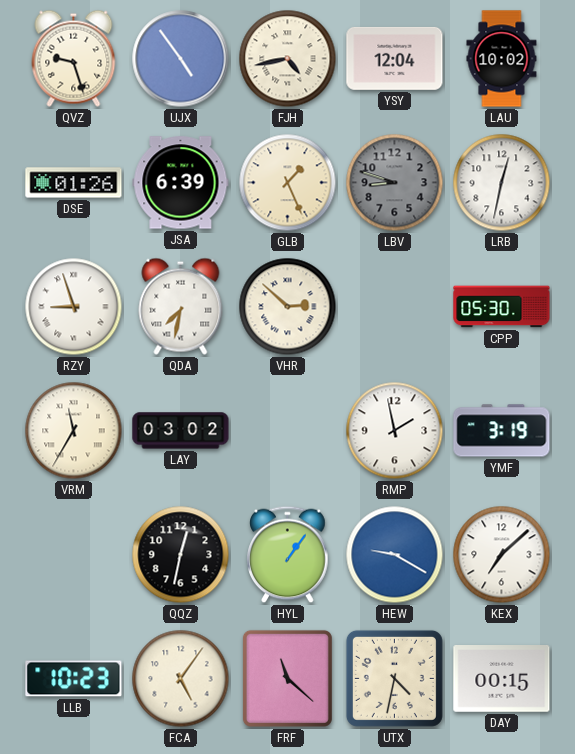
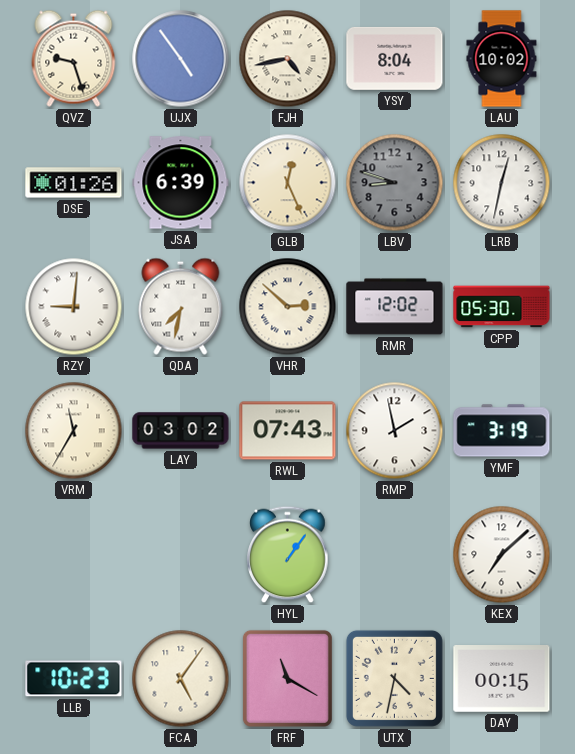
YSY: 12:04 -> 8:04
GLB: 1:26 -> 12:26
RZY: 8:57 -> 9:01
RMR: none -> 12:02
RWL: none -> 07:43
QQZ: 12:32 -> none
HEW: 9:20 -> none
FRF: 11:22 -> 11:20
